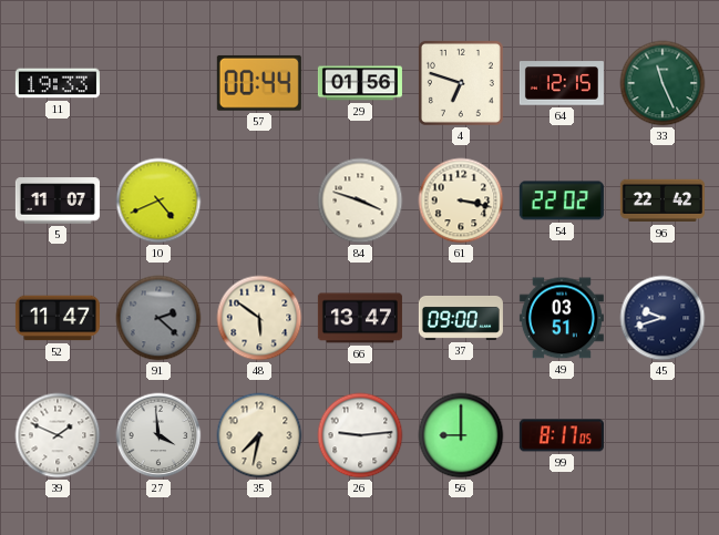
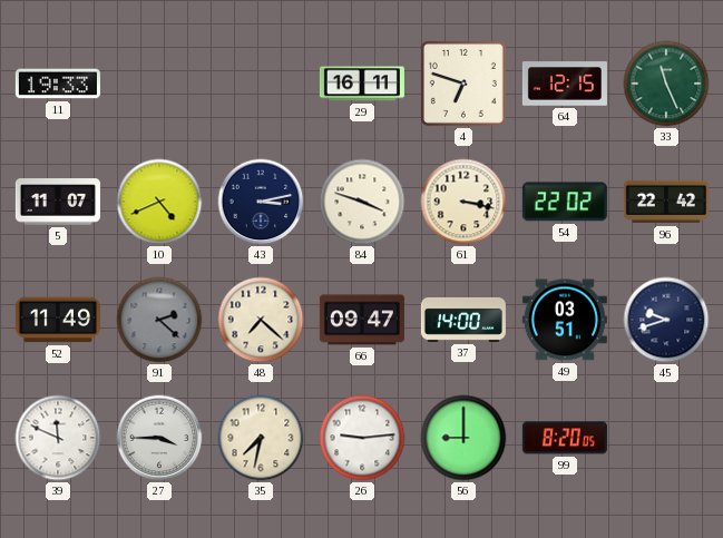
57: 00:44 -> none
29: 01:56 -> 16:11
43: none -> 3:13
52: 11:47 -> 11:49
48: 5:51 -> 7:22
66: 13:47 -> 09:47
37: 09:00 -> 14:00
39: 1:49 -> 11:49
27: 3:59 -> 3:45
99: 8:17 -> 8:20
